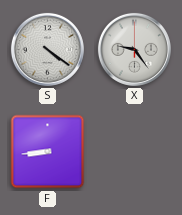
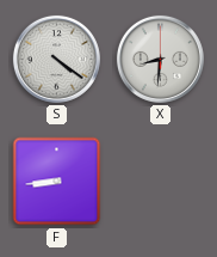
X: 9:24 -> 8:31
